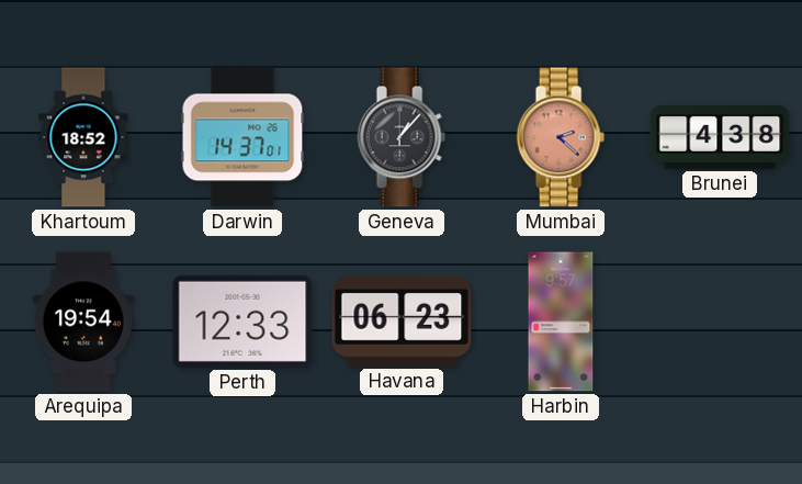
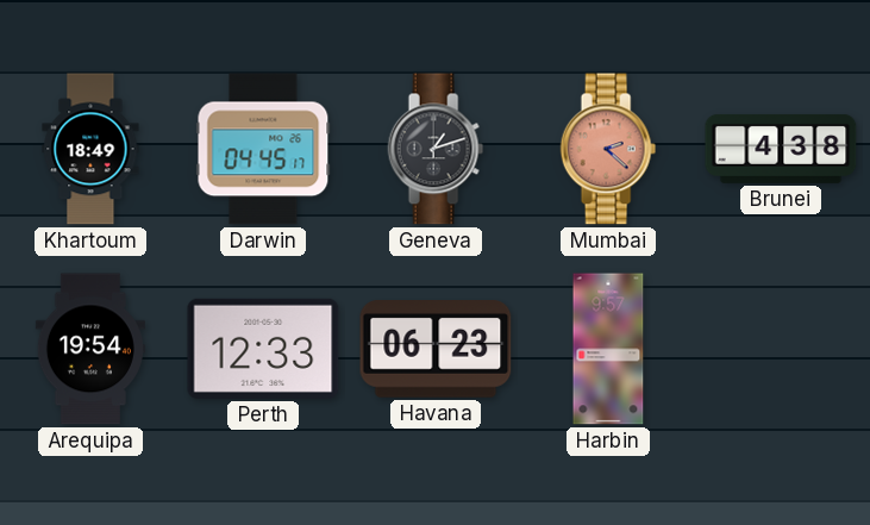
Khartoum: 18:52 -> 18:49
Darwin: 14:37 -> 04:45
Geneva: 1:07 -> 1:12
